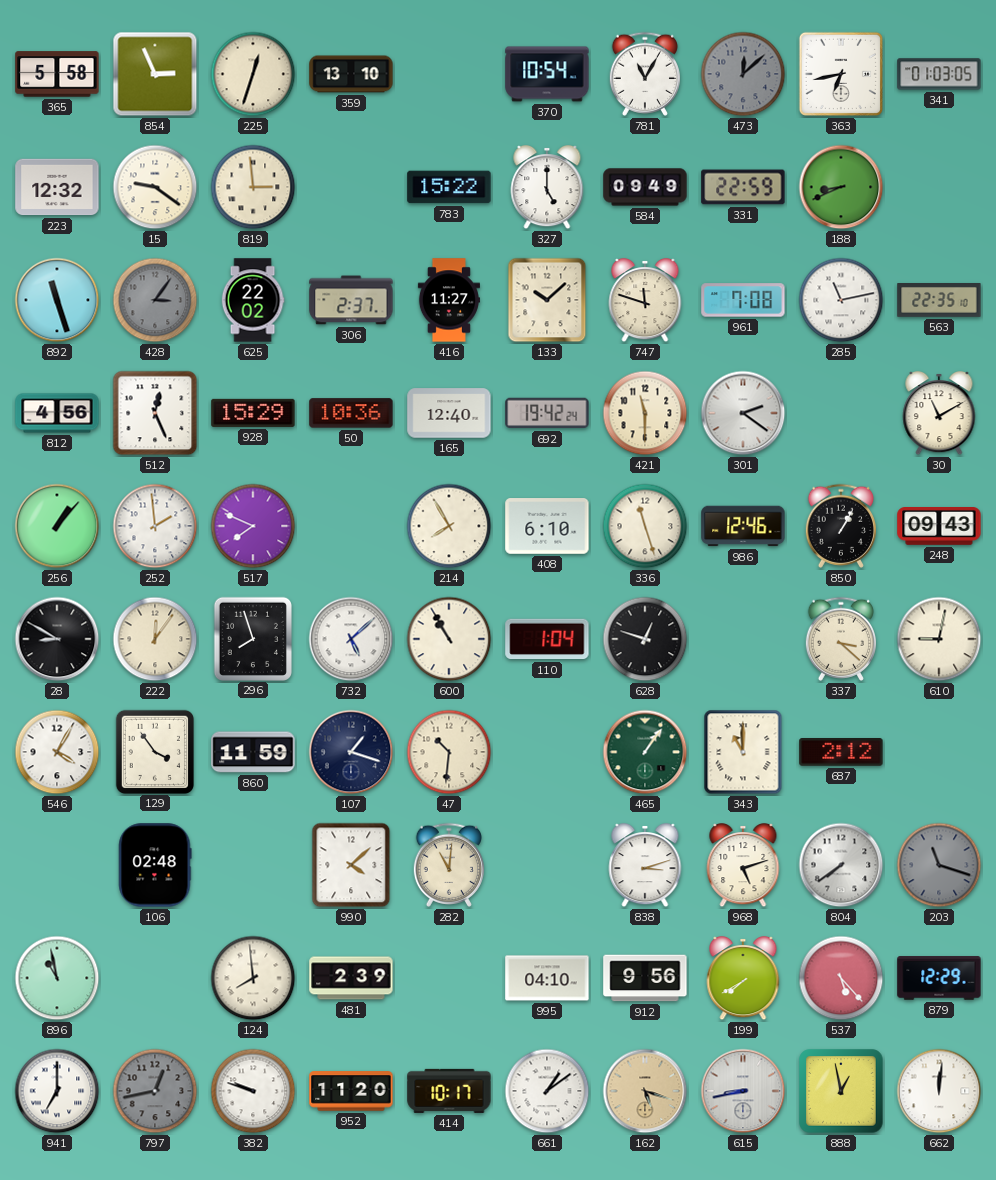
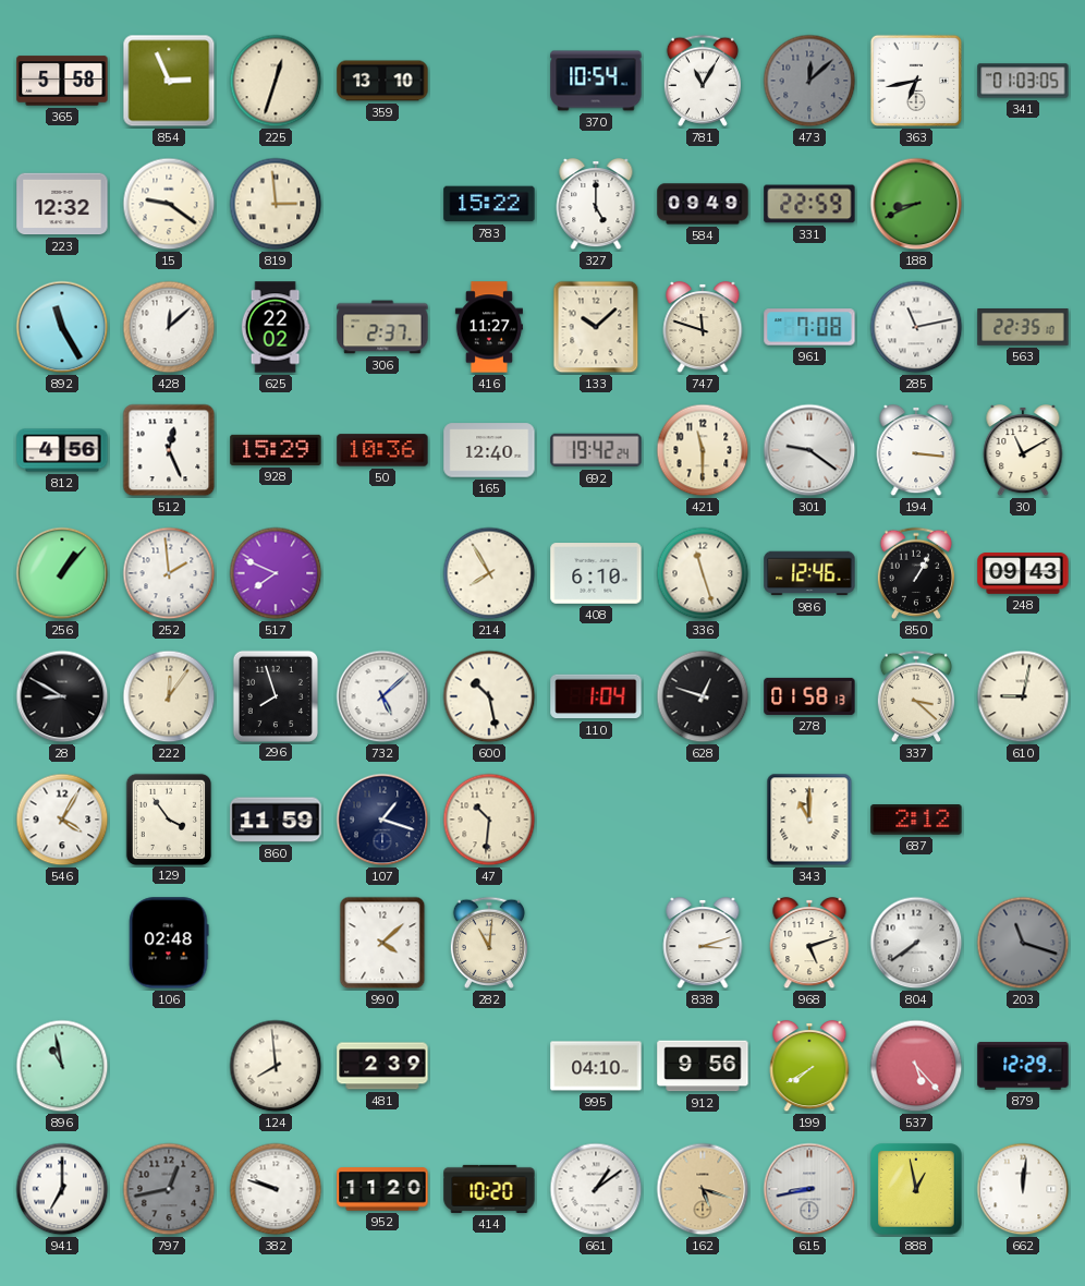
892: 11:27 -> 11:25
428: 3:06 -> 12:08
428 dial: grey -> white
301: 2:21 -> 9:21
194: none -> 3:16
600: 10:55 -> 10:28
278: none -> 01:58
465: 1:06 -> none
414: 10:17 -> 10:20
